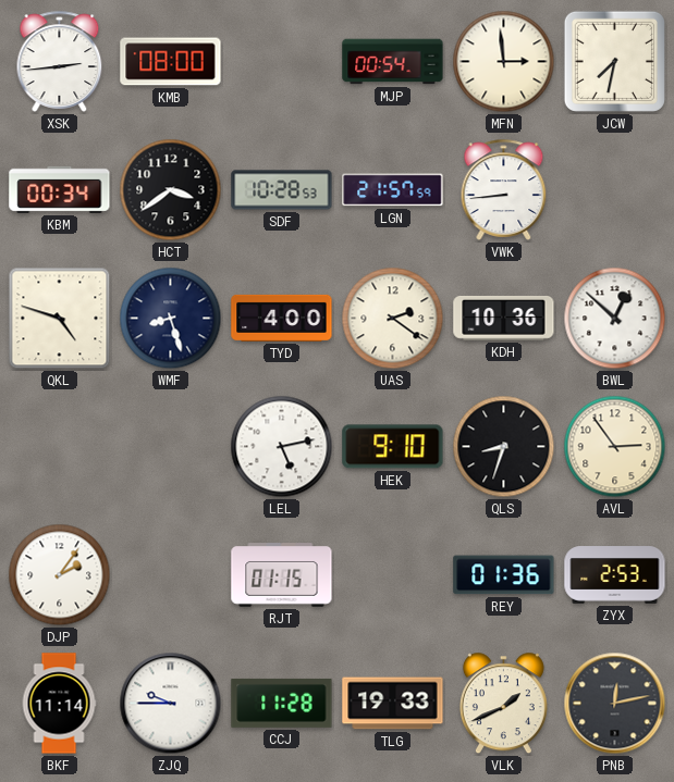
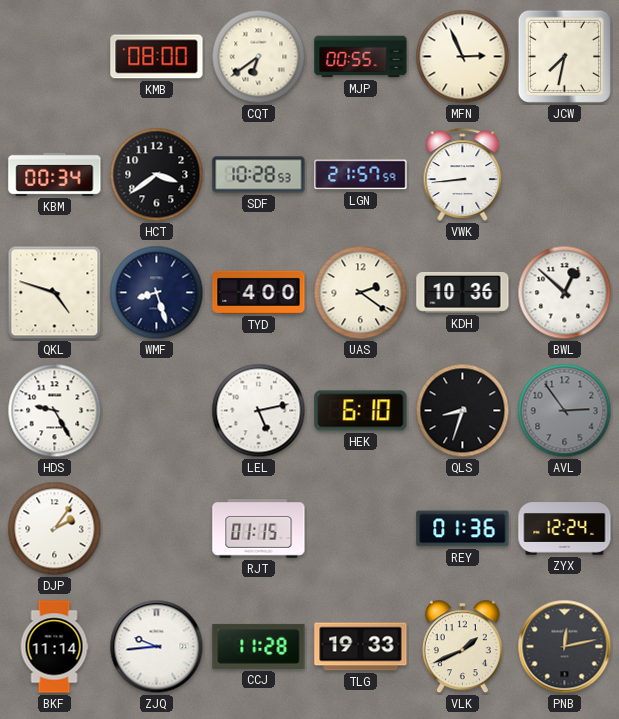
XSK: 2:44 -> none
CQT: none -> 6:39
MJP: 00:54 -> 00:55
MFN: 2:59 -> 2:56
HDS: none -> 9:25
HEK: 9:10 -> 6:10
AVL dial: cream -> grey
ZYX: 2:53 -> 12:24
ZJQ: 9:45 -> 9:44
